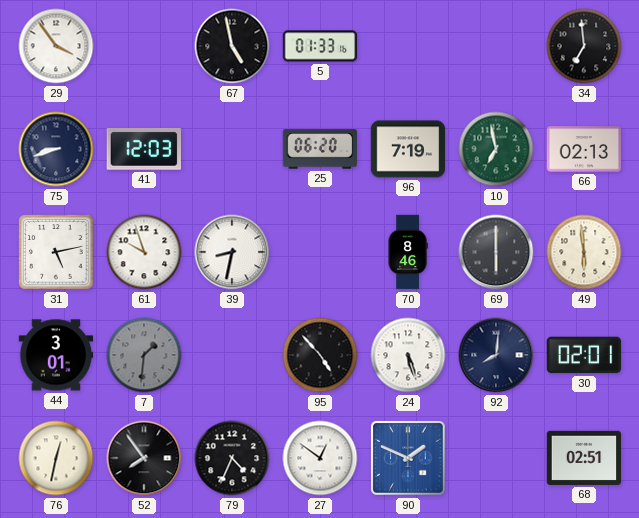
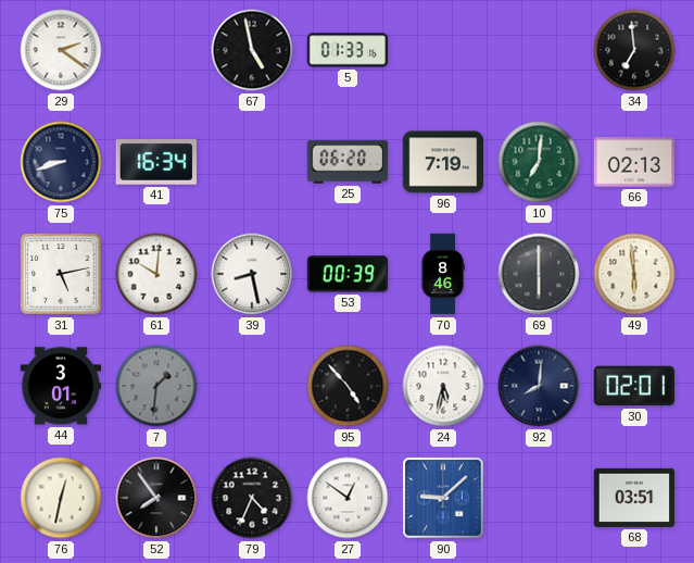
29: 3:54 -> 2:21
41: 12:03 -> 16:34
10: 6:58 -> 7:01
61: 9:57 -> 10:01
39: 8:32 -> 8:28
53: none -> 00:39
24: 5:27 -> 5:32
90: 1:49 -> 9:08
68: 02:51 -> 03:51
